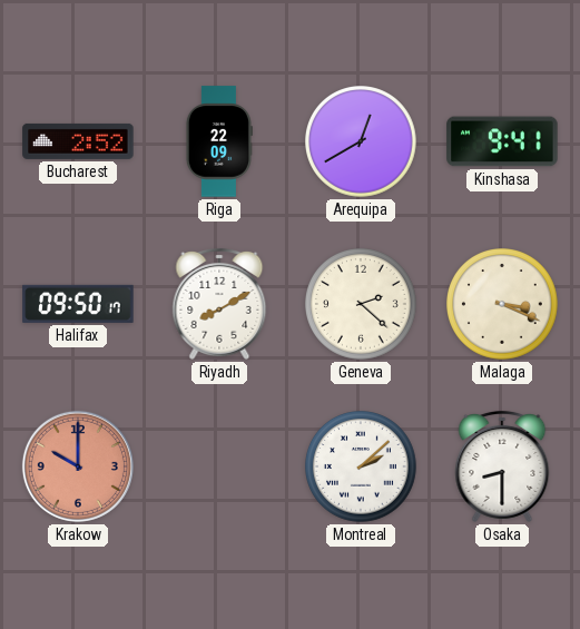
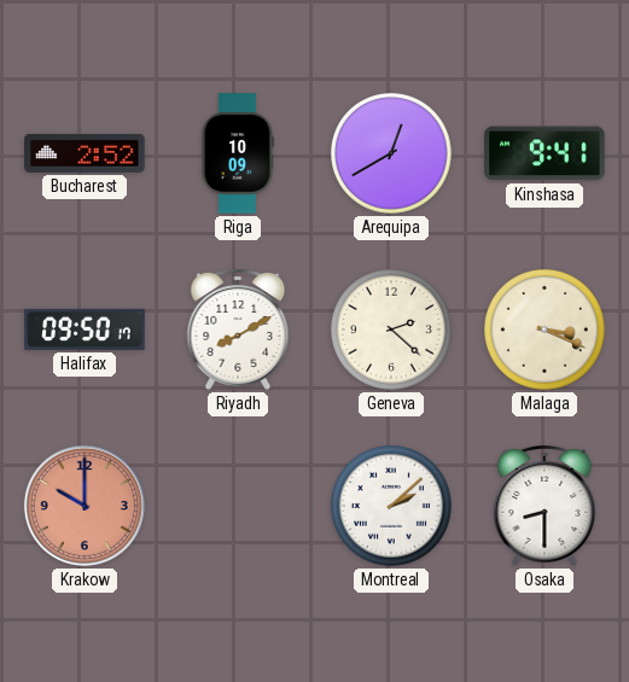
Riga: 22:09 -> 10:09
